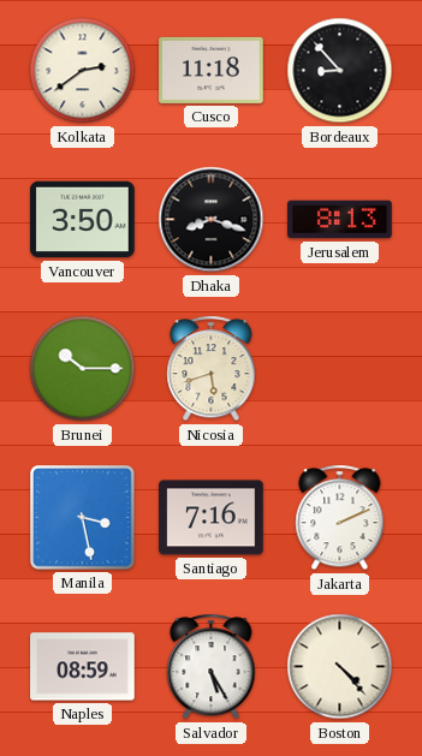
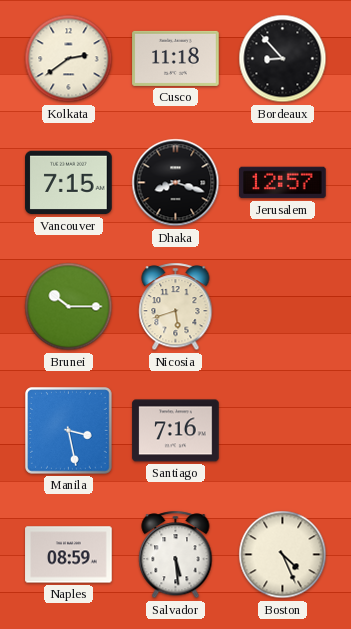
Vancouver: 3:50 -> 7:15
Jerusalem: 8:13 -> 12:57
Jakarta: 2:11 -> none
Salvador: 5:25 -> 5:29
Boston: 4:23 -> 4:26
